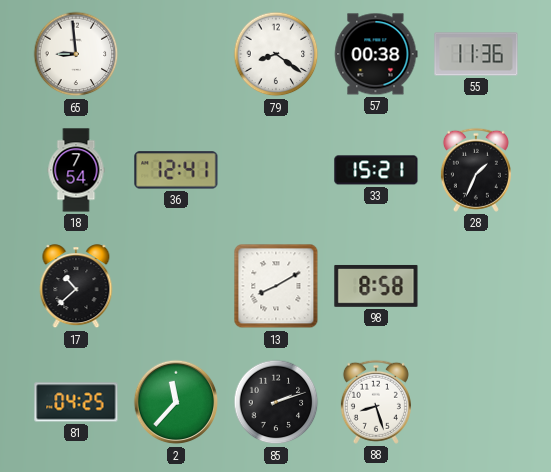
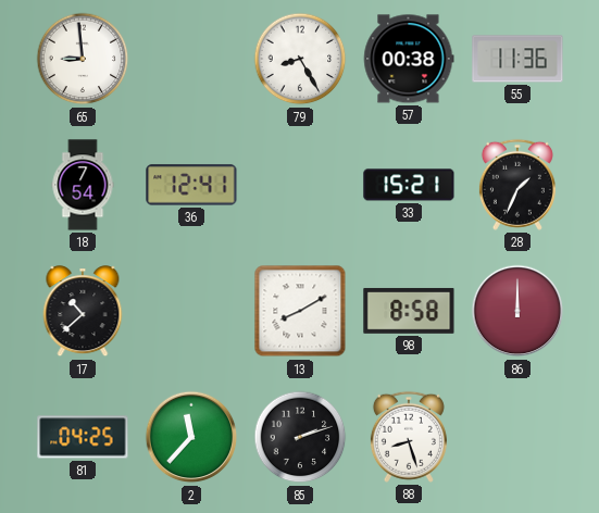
79: 8:21 -> 8:25
86: none -> 12:00
